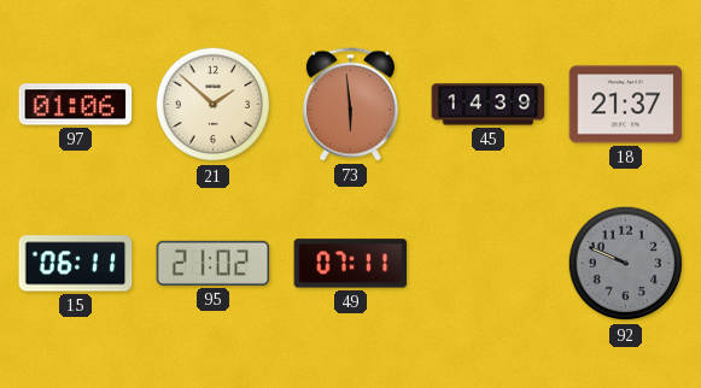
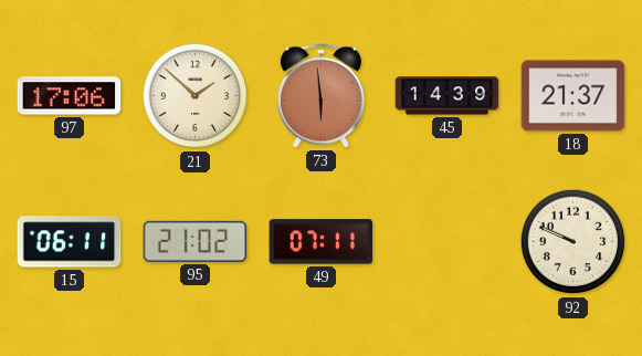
97: 01:06 -> 17:06
92 dial: grey -> cream
